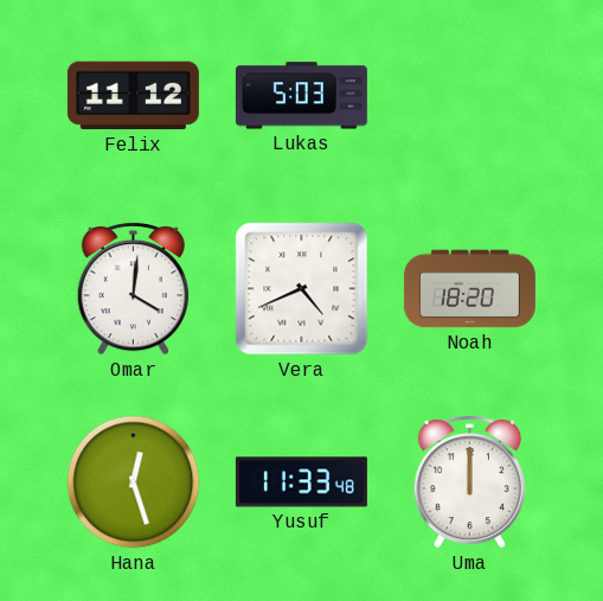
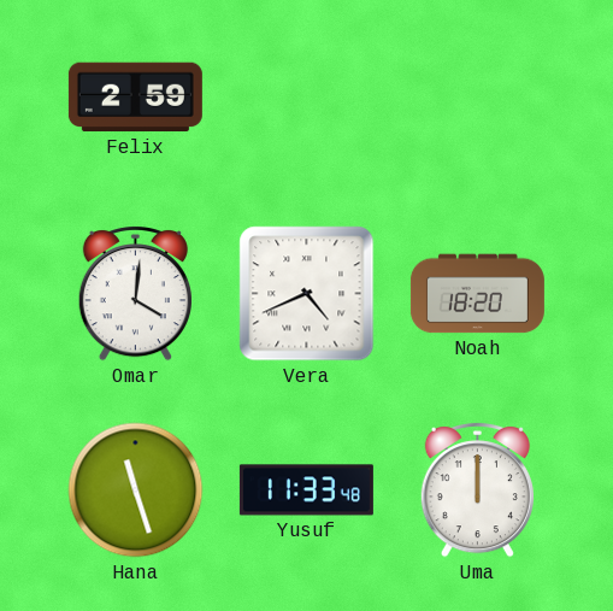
Felix: 11:12 -> 2:59
Lukas: 5:03 -> none
Hana: 12:27 -> 11:27
